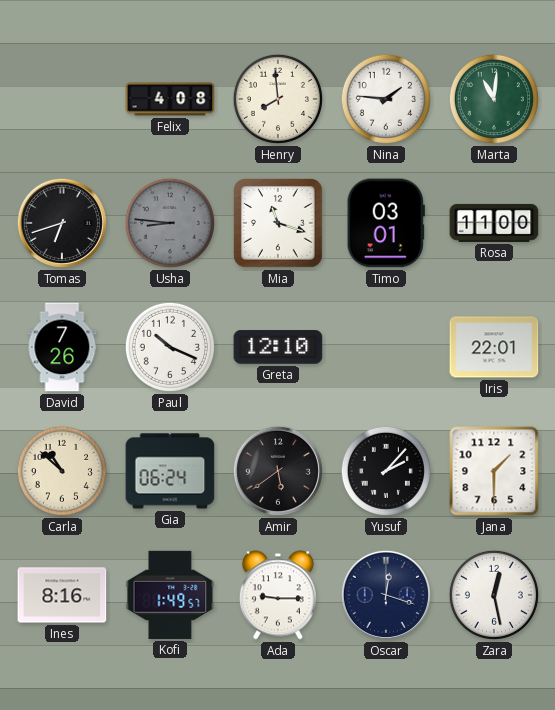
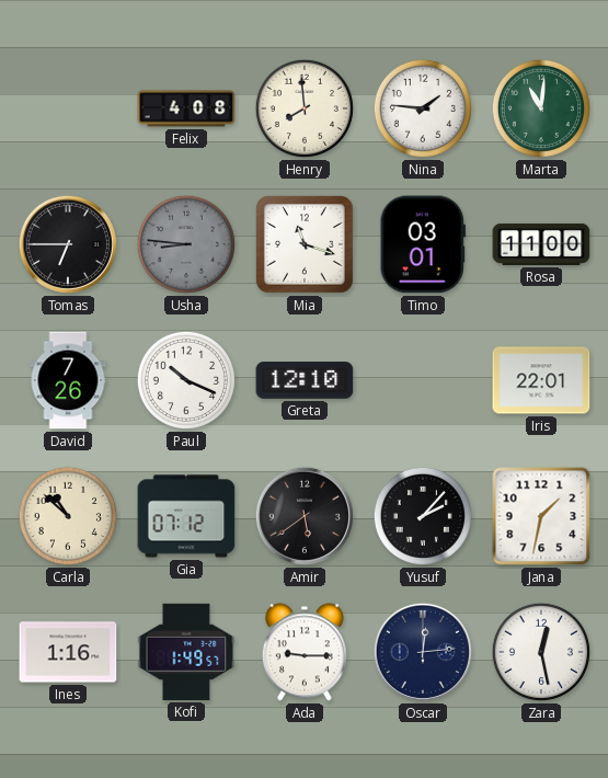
Tomas: 6:42 -> 6:45
Gia: 06:24 -> 07:12
Jana: 1:30 -> 1:32
Ines: 8:16 -> 1:16
Oscar: 12:18 -> 12:14
